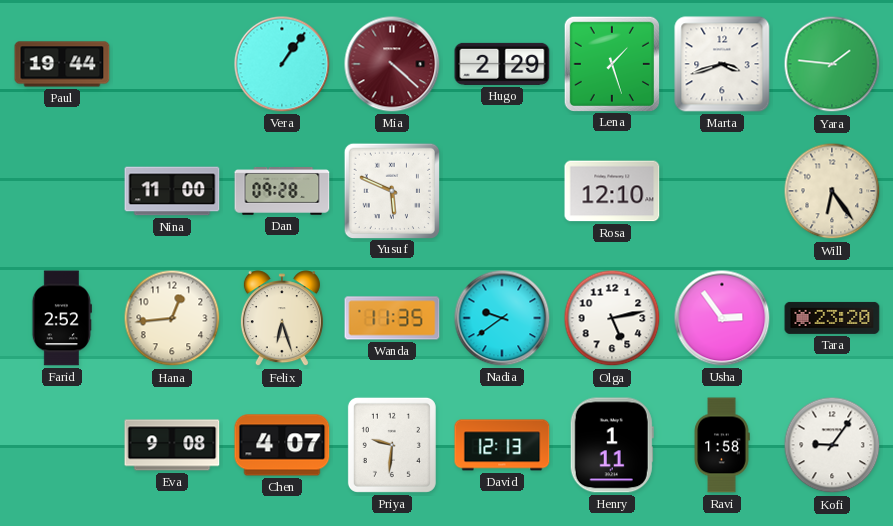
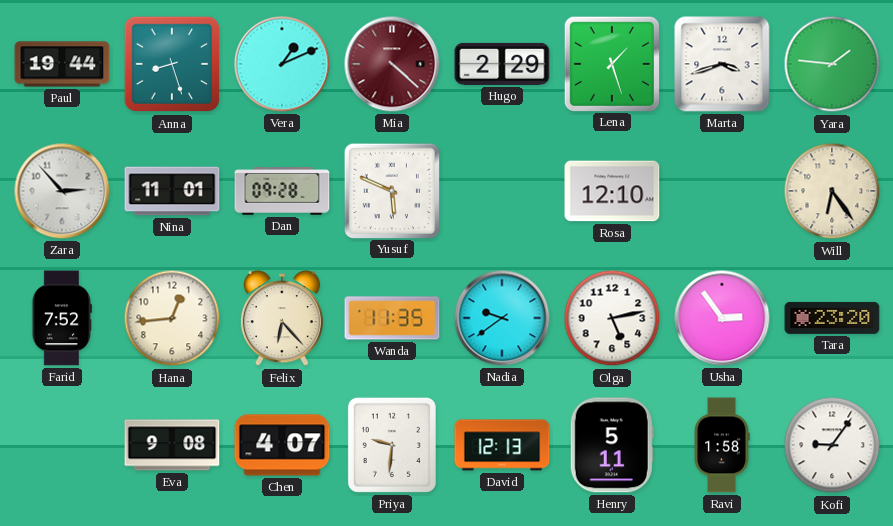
Anna: none -> 8:27
Vera: 1:06 -> 1:11
Zara: none -> 2:53
Nina: 11:00 -> 11:01
Farid: 2:52 -> 7:52
Felix: 6:27 -> 6:23
Henry: 1:11 -> 5:11
